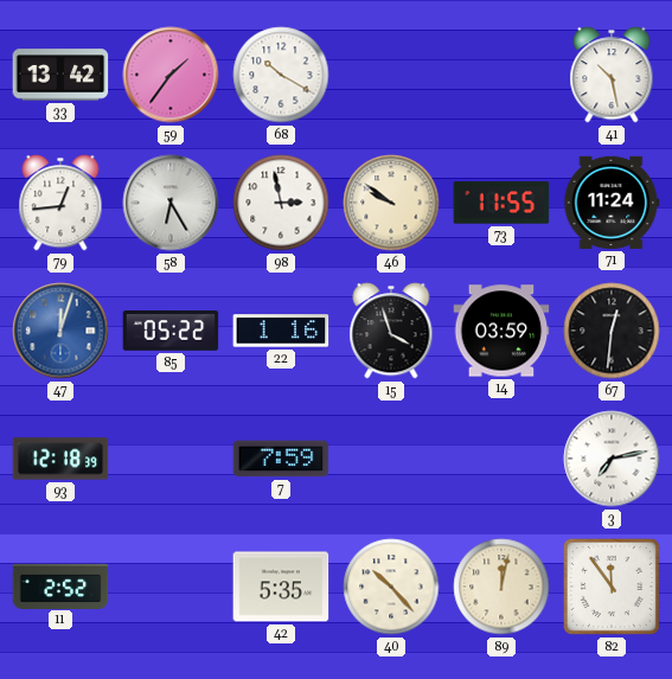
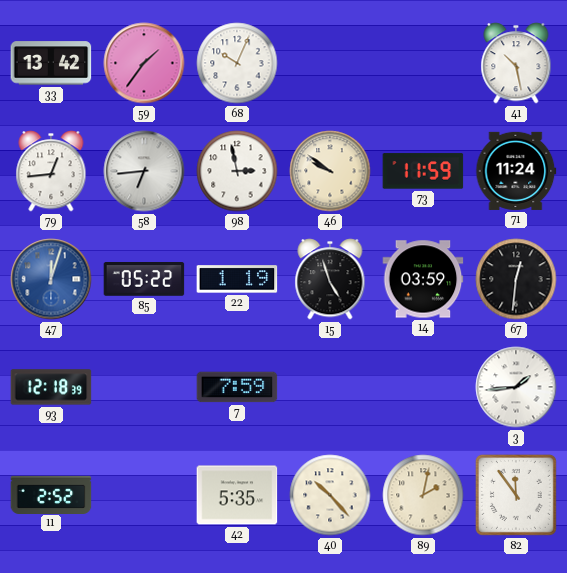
68: 10:20 -> 10:04
58: 6:25 -> 6:44
73: 11:55 -> 11:59
22: 1:16 -> 1:19
15: 3:57 -> 4:57
3: 7:13 -> 1:44
89: 12:02 -> 2:02
